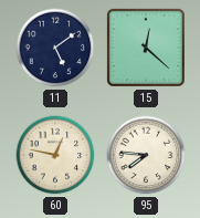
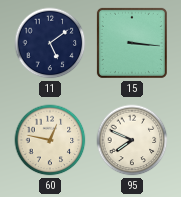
15: 12:22 -> 3:16
95: 7:46 -> 7:49
